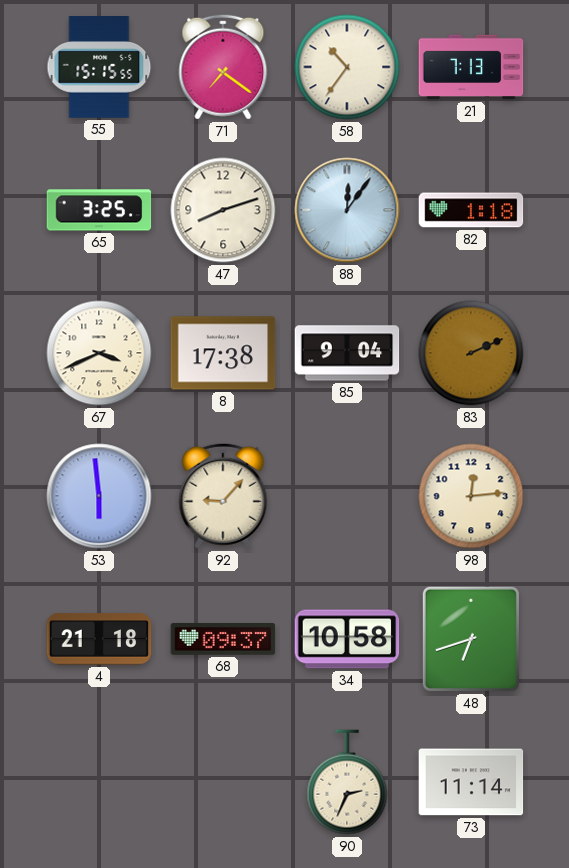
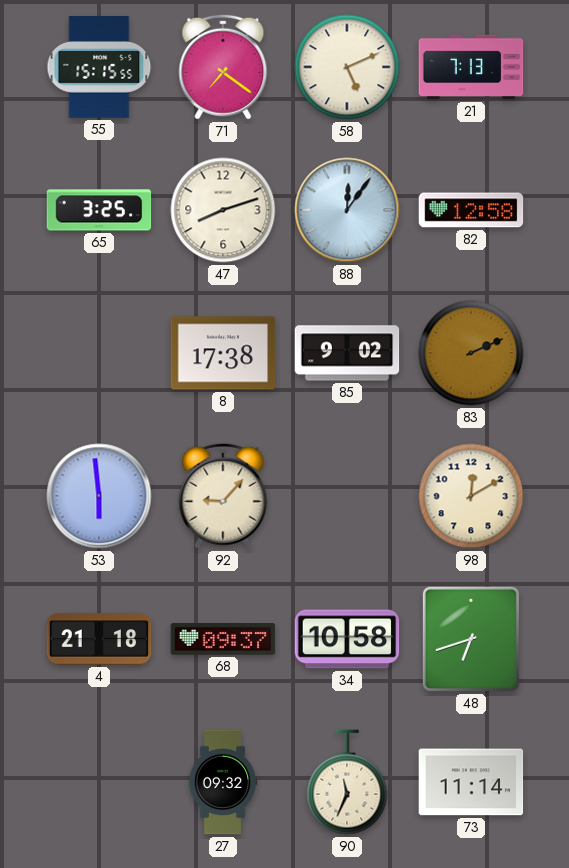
58: 10:36 -> 5:11
82: 1:18 -> 12:58
67: 3:41 -> none
85: 9:04 -> 9:02
98: 12:14 -> 12:10
27: none -> 09:32
90: 2:34 -> 11:34
